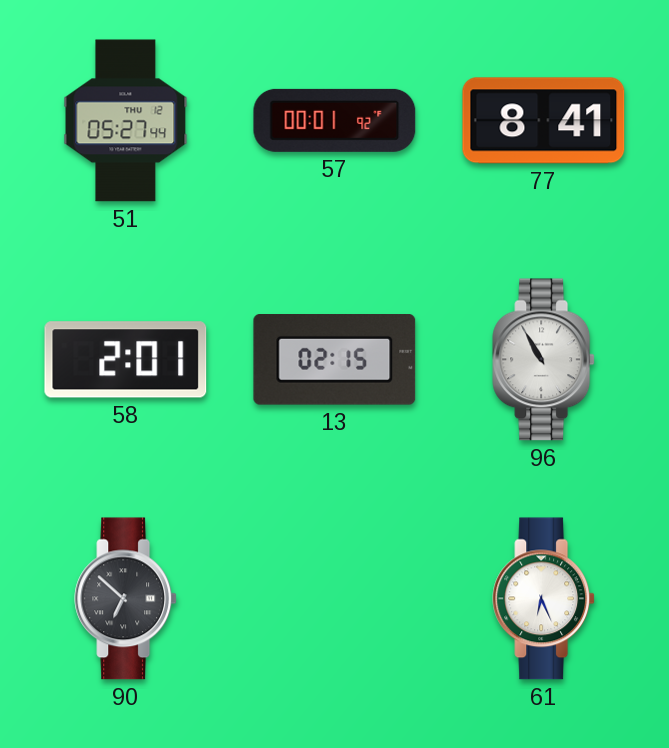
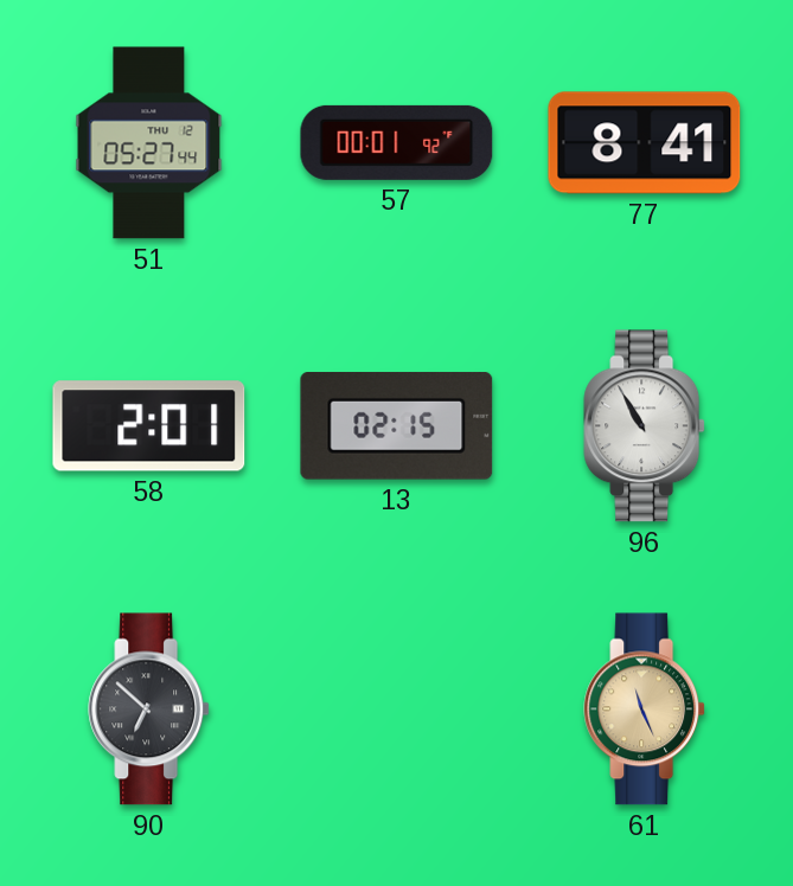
61: 6:26 -> 11:26
61 dial: white -> champagne
